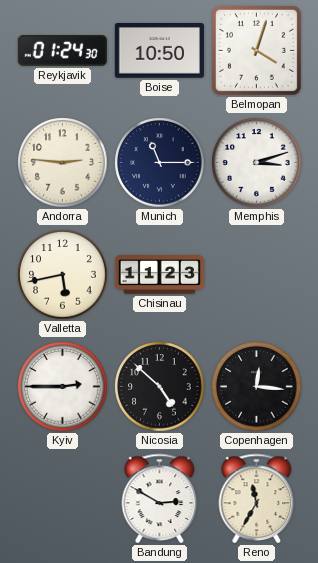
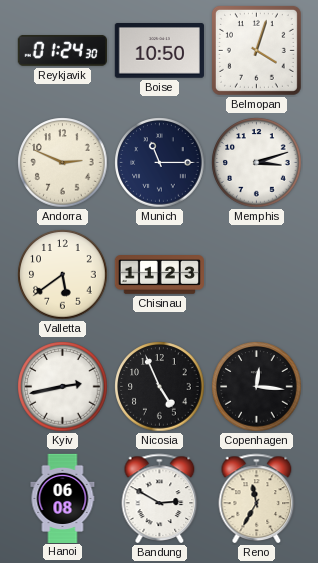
Andorra: 2:46 -> 2:49
Valletta: 5:43 -> 5:39
Kyiv: 2:45 -> 2:43
Nicosia: 4:52 -> 4:56
Hanoi: none -> 06:08
